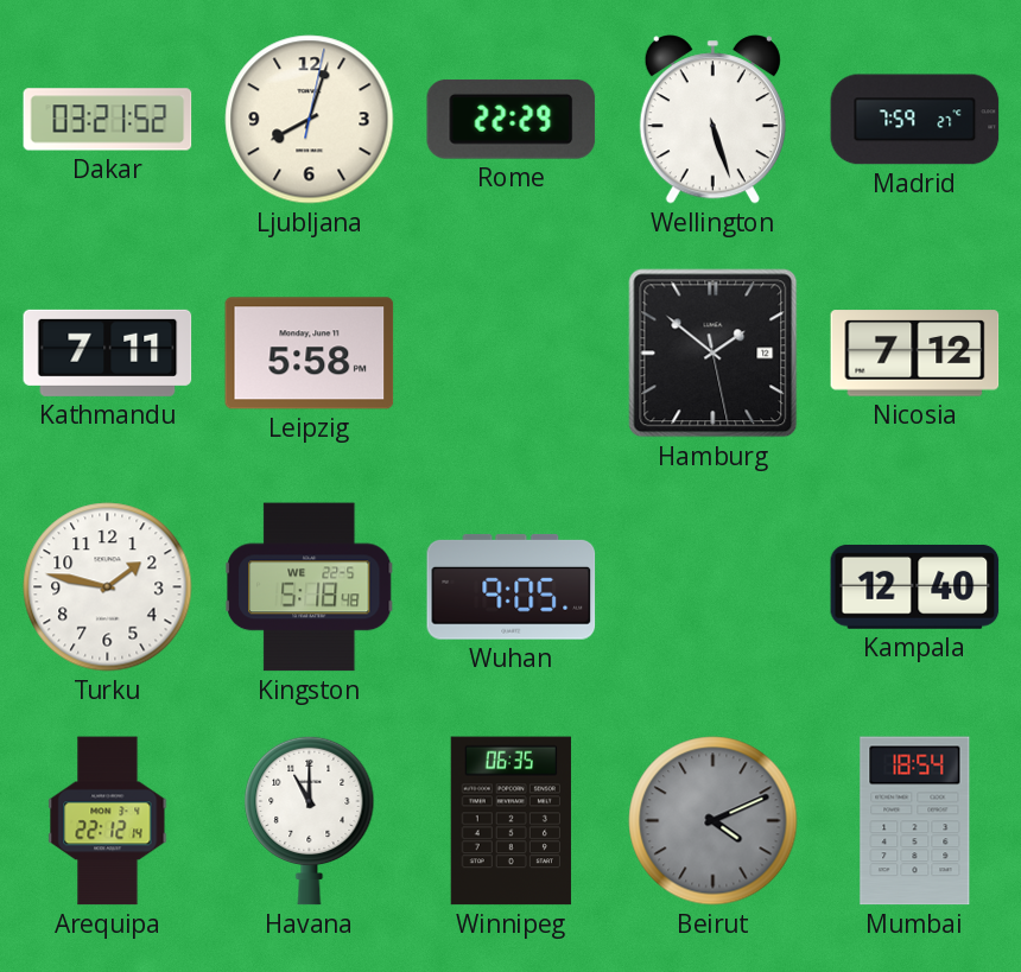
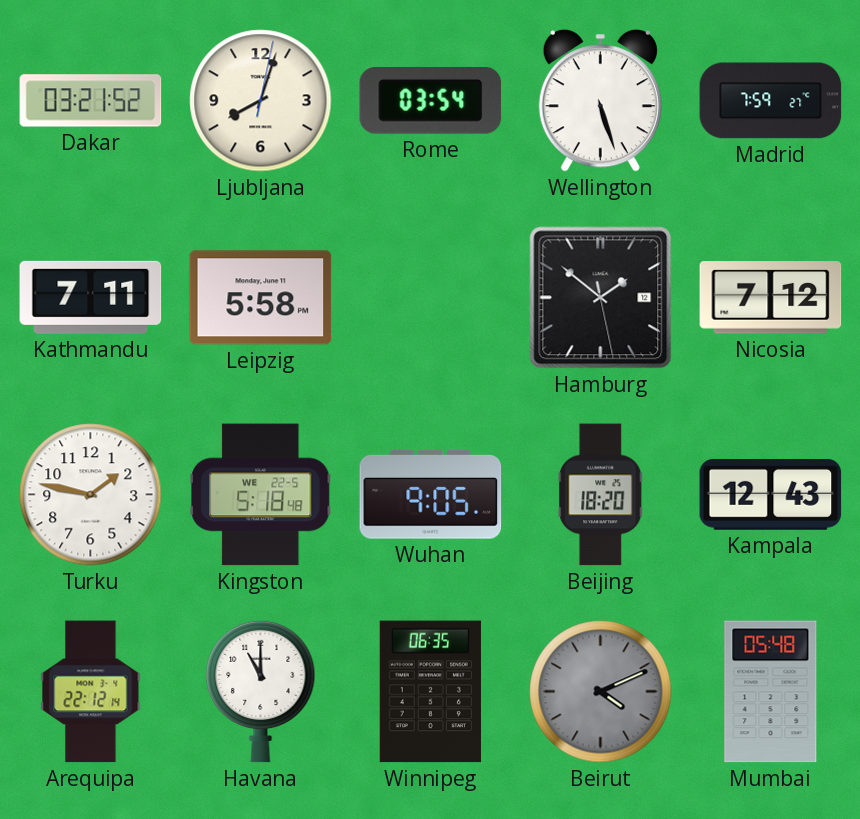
Rome: 22:29 -> 03:54
Beijing: none -> 18:20
Kampala: 12:40 -> 12:43
Mumbai: 18:54 -> 05:48
